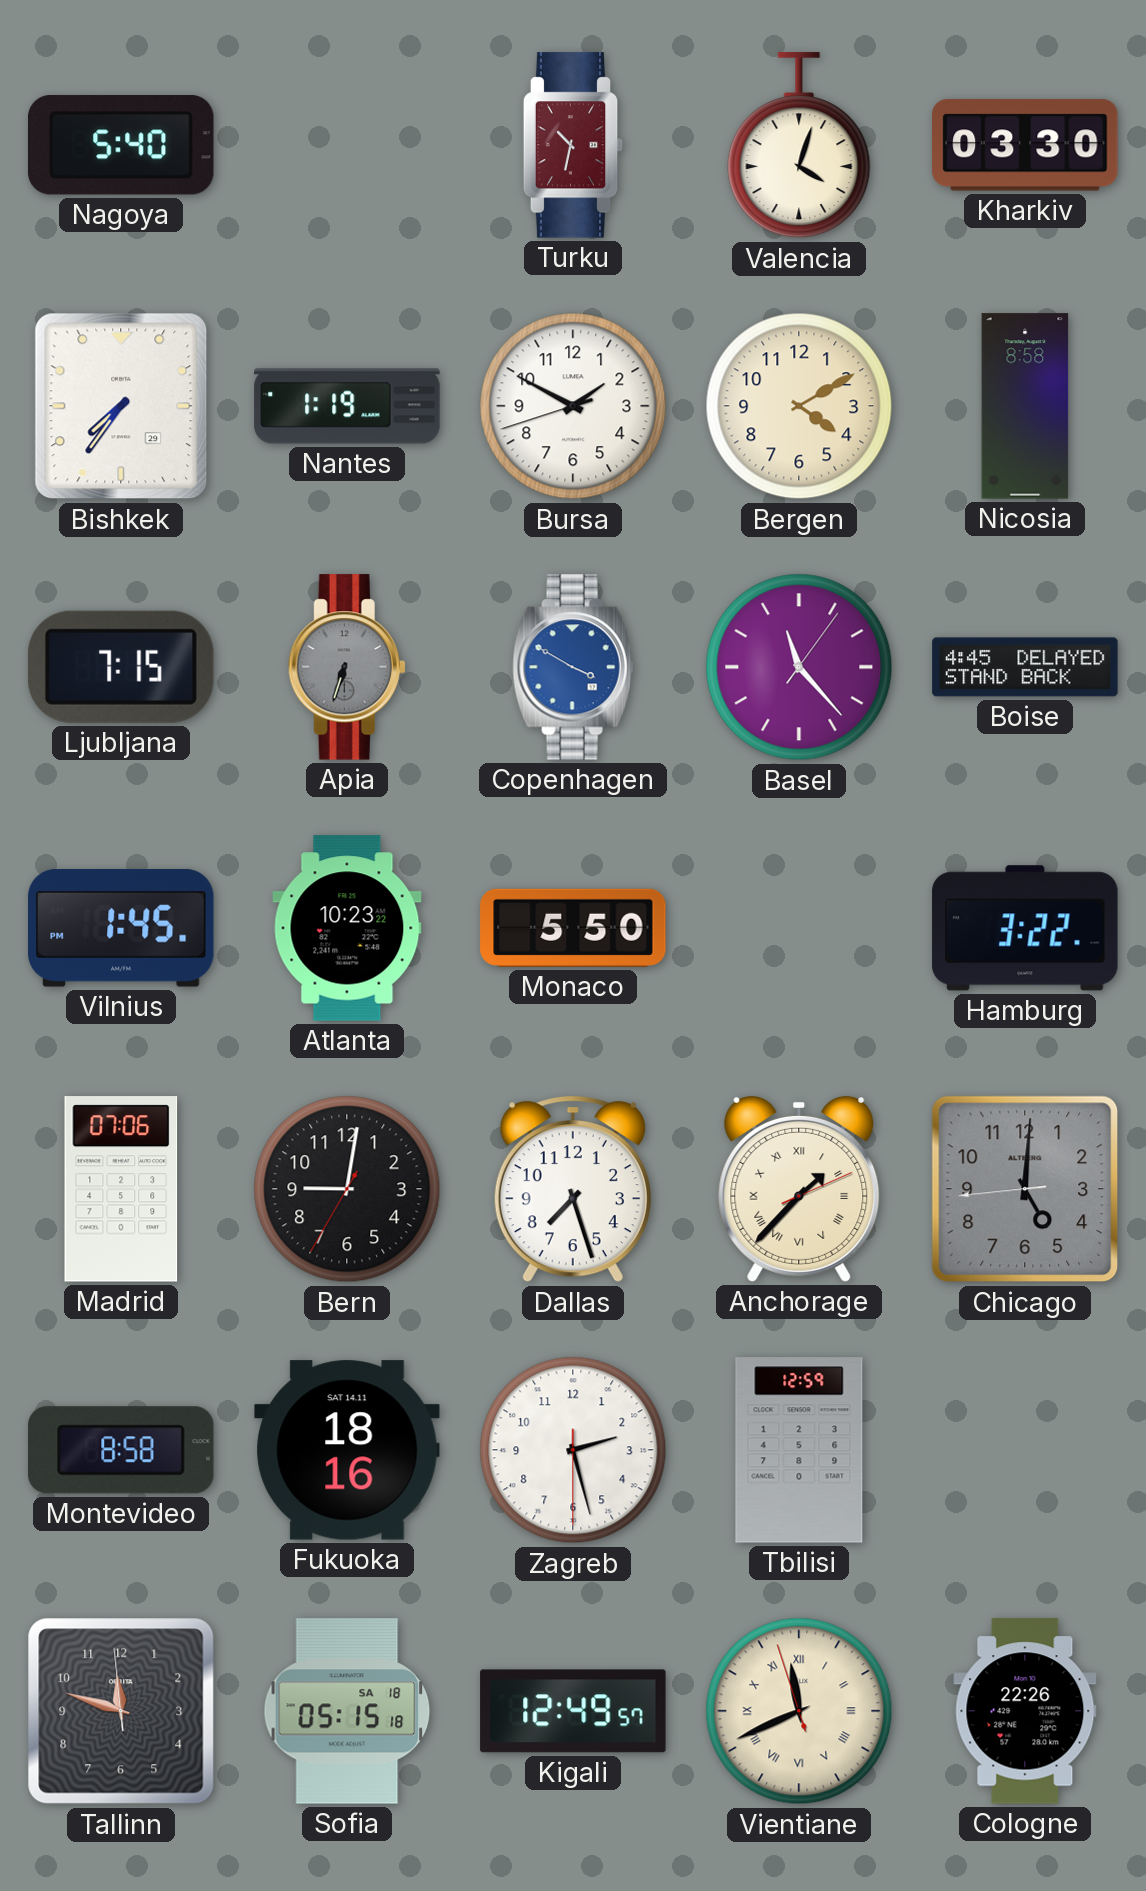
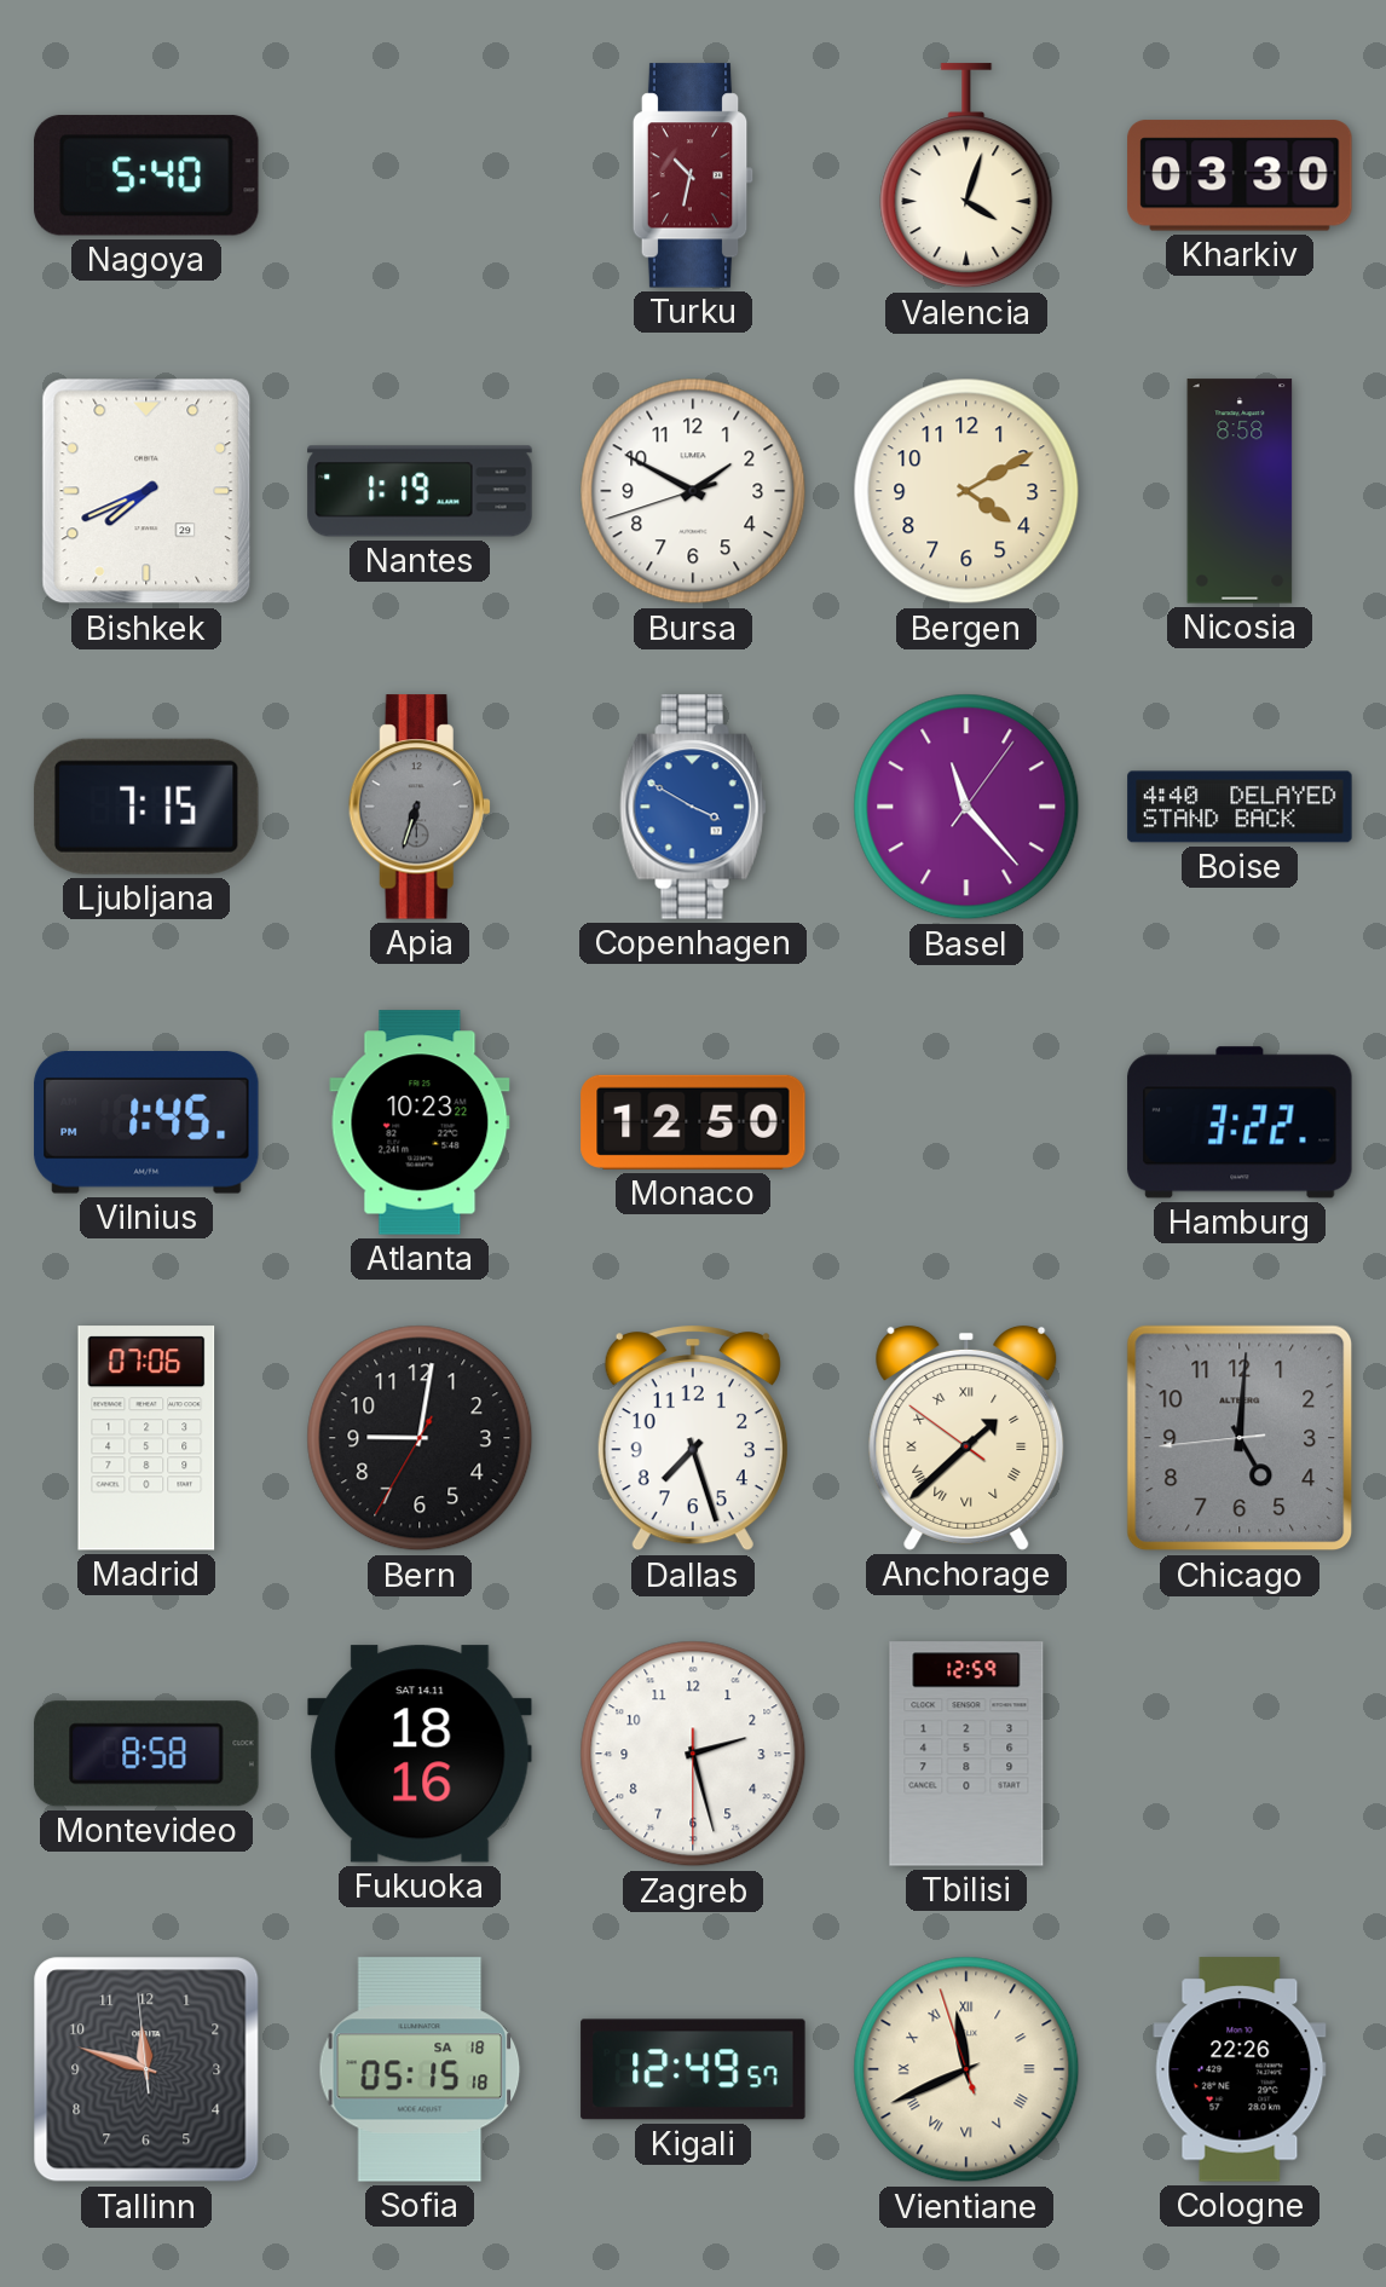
Bishkek: 7:36 -> 7:41
Boise: 4:45 -> 4:40
Monaco: 5:50 -> 12:50
Anchorage: 1:37:11 -> 1:37:51
